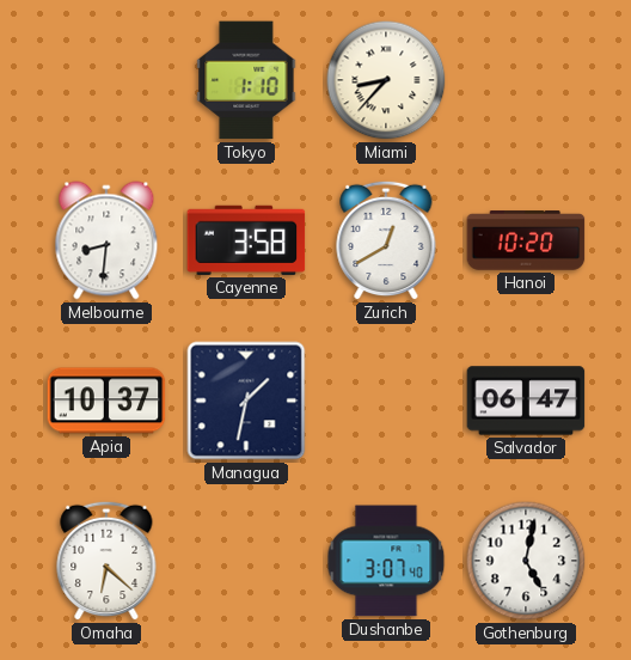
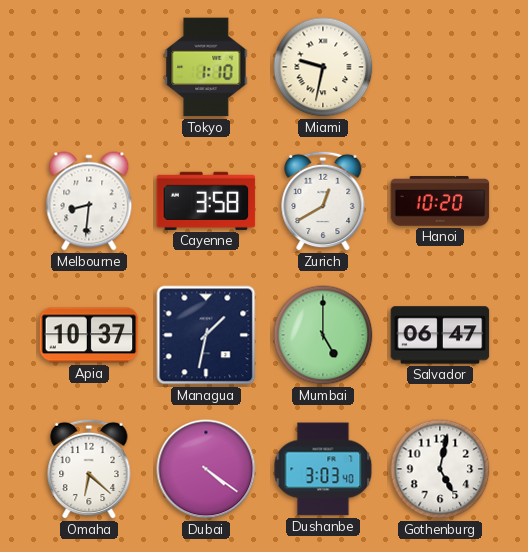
Miami: 8:37 -> 9:32
Mumbai: none -> 5:00
Dubai: none -> 4:21
Dushanbe: 3:07 -> 3:03
